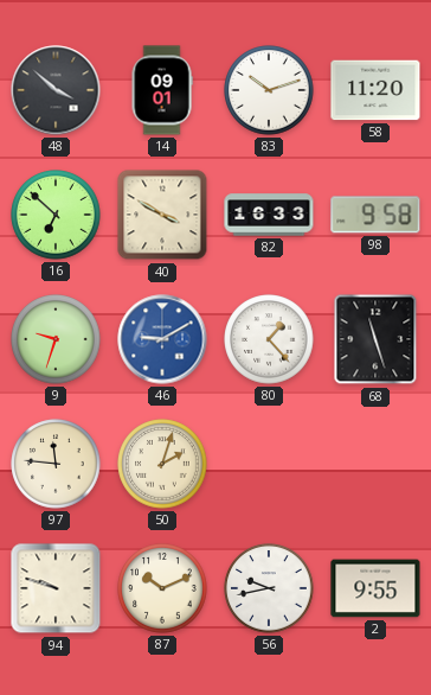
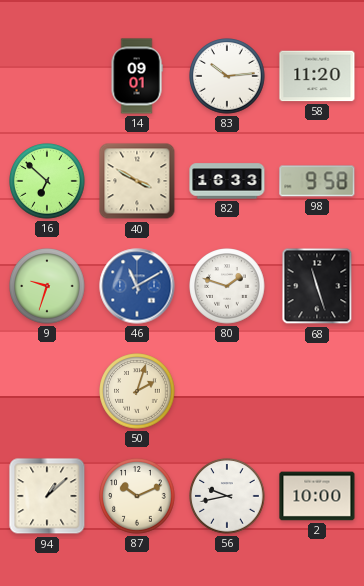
48: 3:52 -> none
83: 10:12 -> 10:14
46: 9:10 -> 11:10
80: 1:23 -> 1:48
97: 11:46 -> none
94: 9:48 -> 1:08
2: 9:55 -> 10:00
